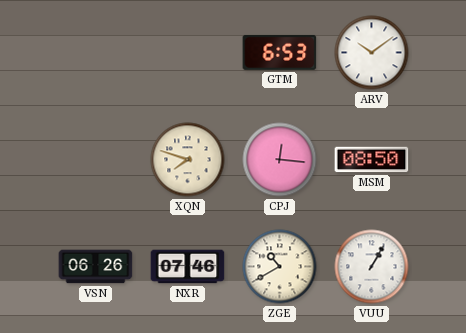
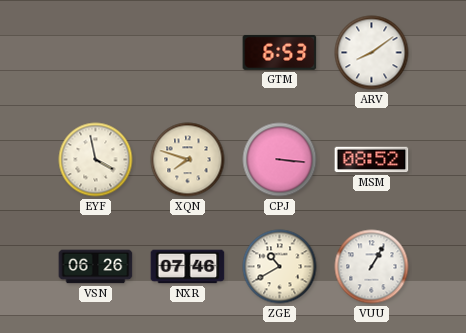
ARV: 10:09 -> 8:09
EYF: none -> 3:58
CPJ: 12:16 -> 3:16
MSM: 08:50 -> 08:52
